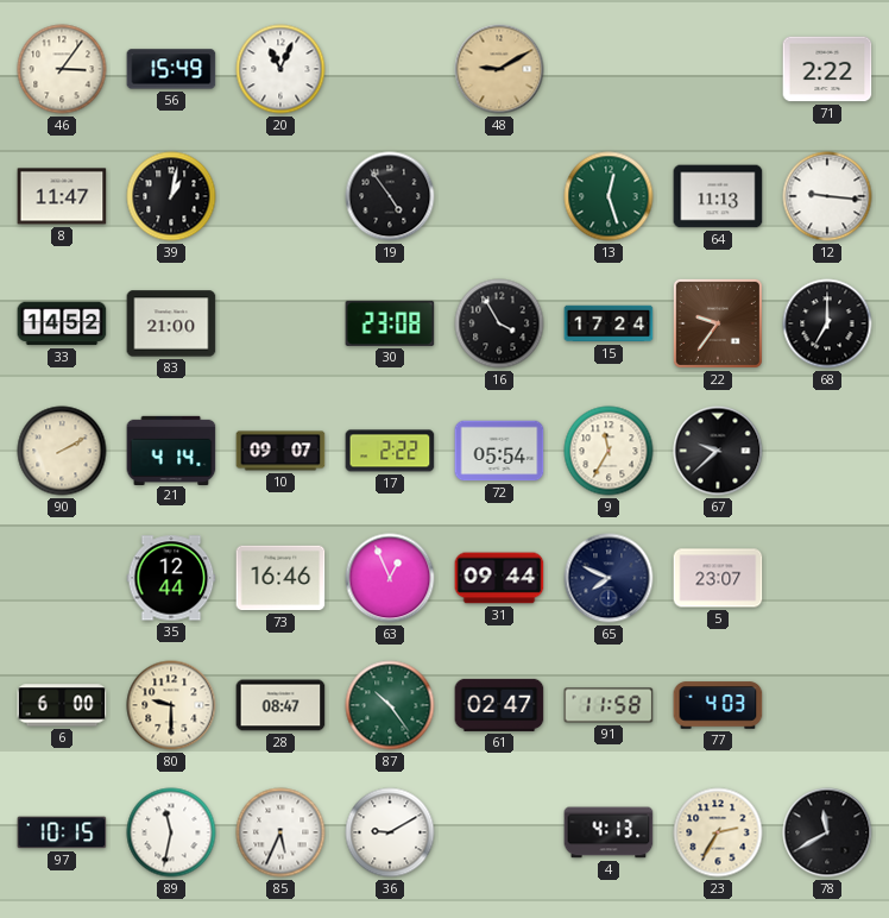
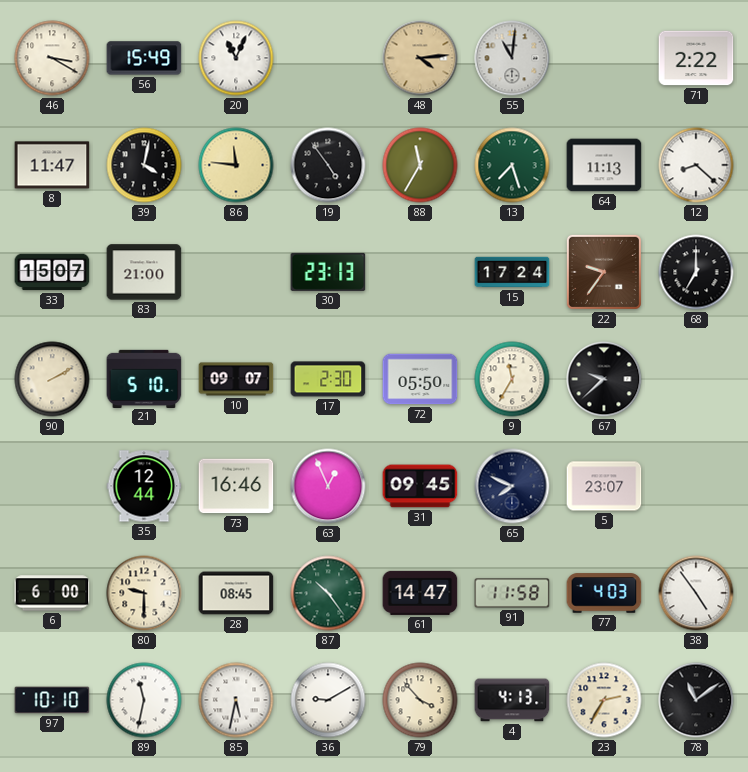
46: 3:06 -> 3:20
48: 9:10 -> 4:14
55: none -> 11:01
39: 1:02 -> 4:02
86: none -> 11:46
88: none -> 11:35
13: 12:27 -> 7:27
12: 9:16 -> 8:22
33: 14:52 -> 15:07
30: 23:08 -> 23:13
16: 3:55 -> none
21: 4:14 -> 5:10
17: 2:22 -> 2:30
72: 05:54 -> 05:50
31: 09:44 -> 09:45
28: 08:47 -> 08:45
61: 02:47 -> 14:47
38: none -> 4:54
97: 10:15 -> 10:10
85: 5:34 -> 5:32
79: none -> 3:53
78: 11:40 -> 11:09
